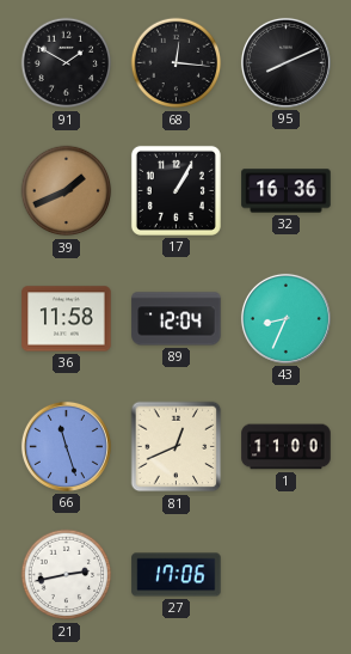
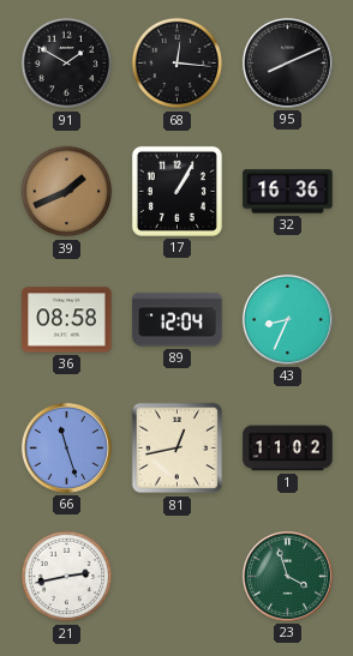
36: 11:58 -> 08:58
81: 12:41 -> 12:43
1: 11:00 -> 11:02
27: 17:06 -> none
23: none -> 3:57
